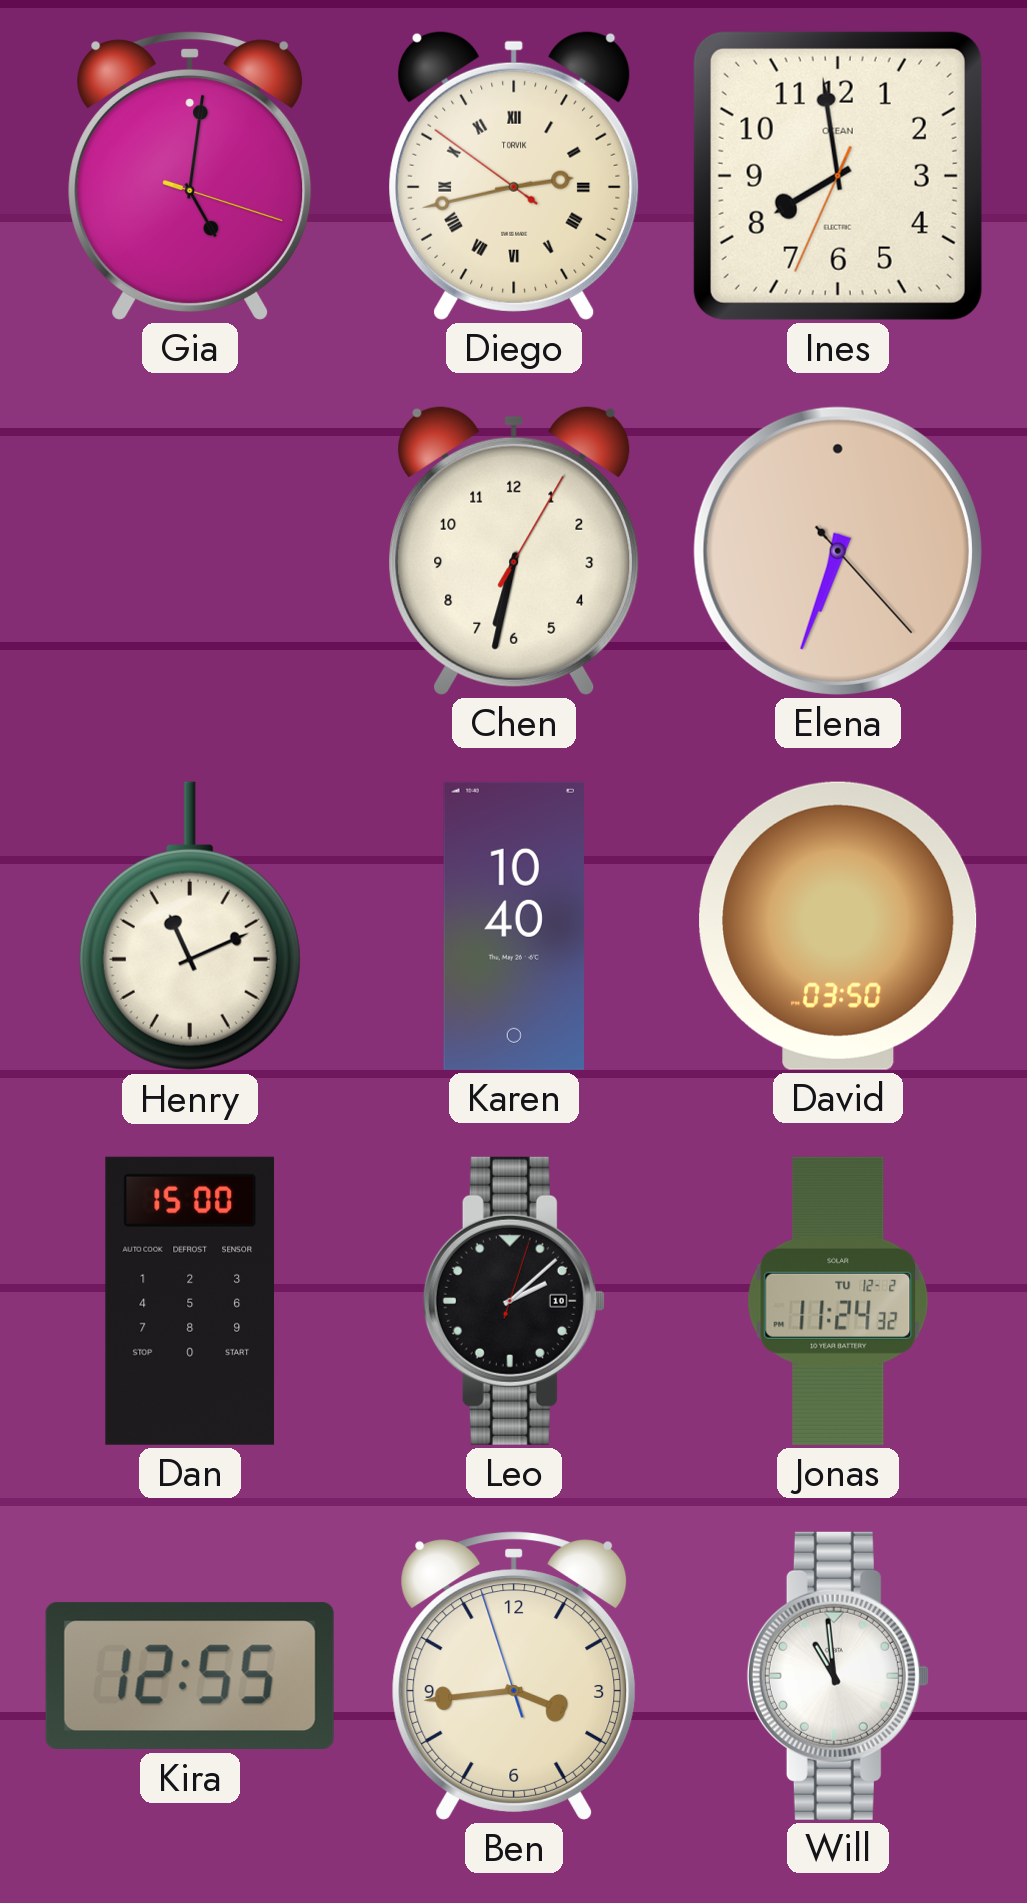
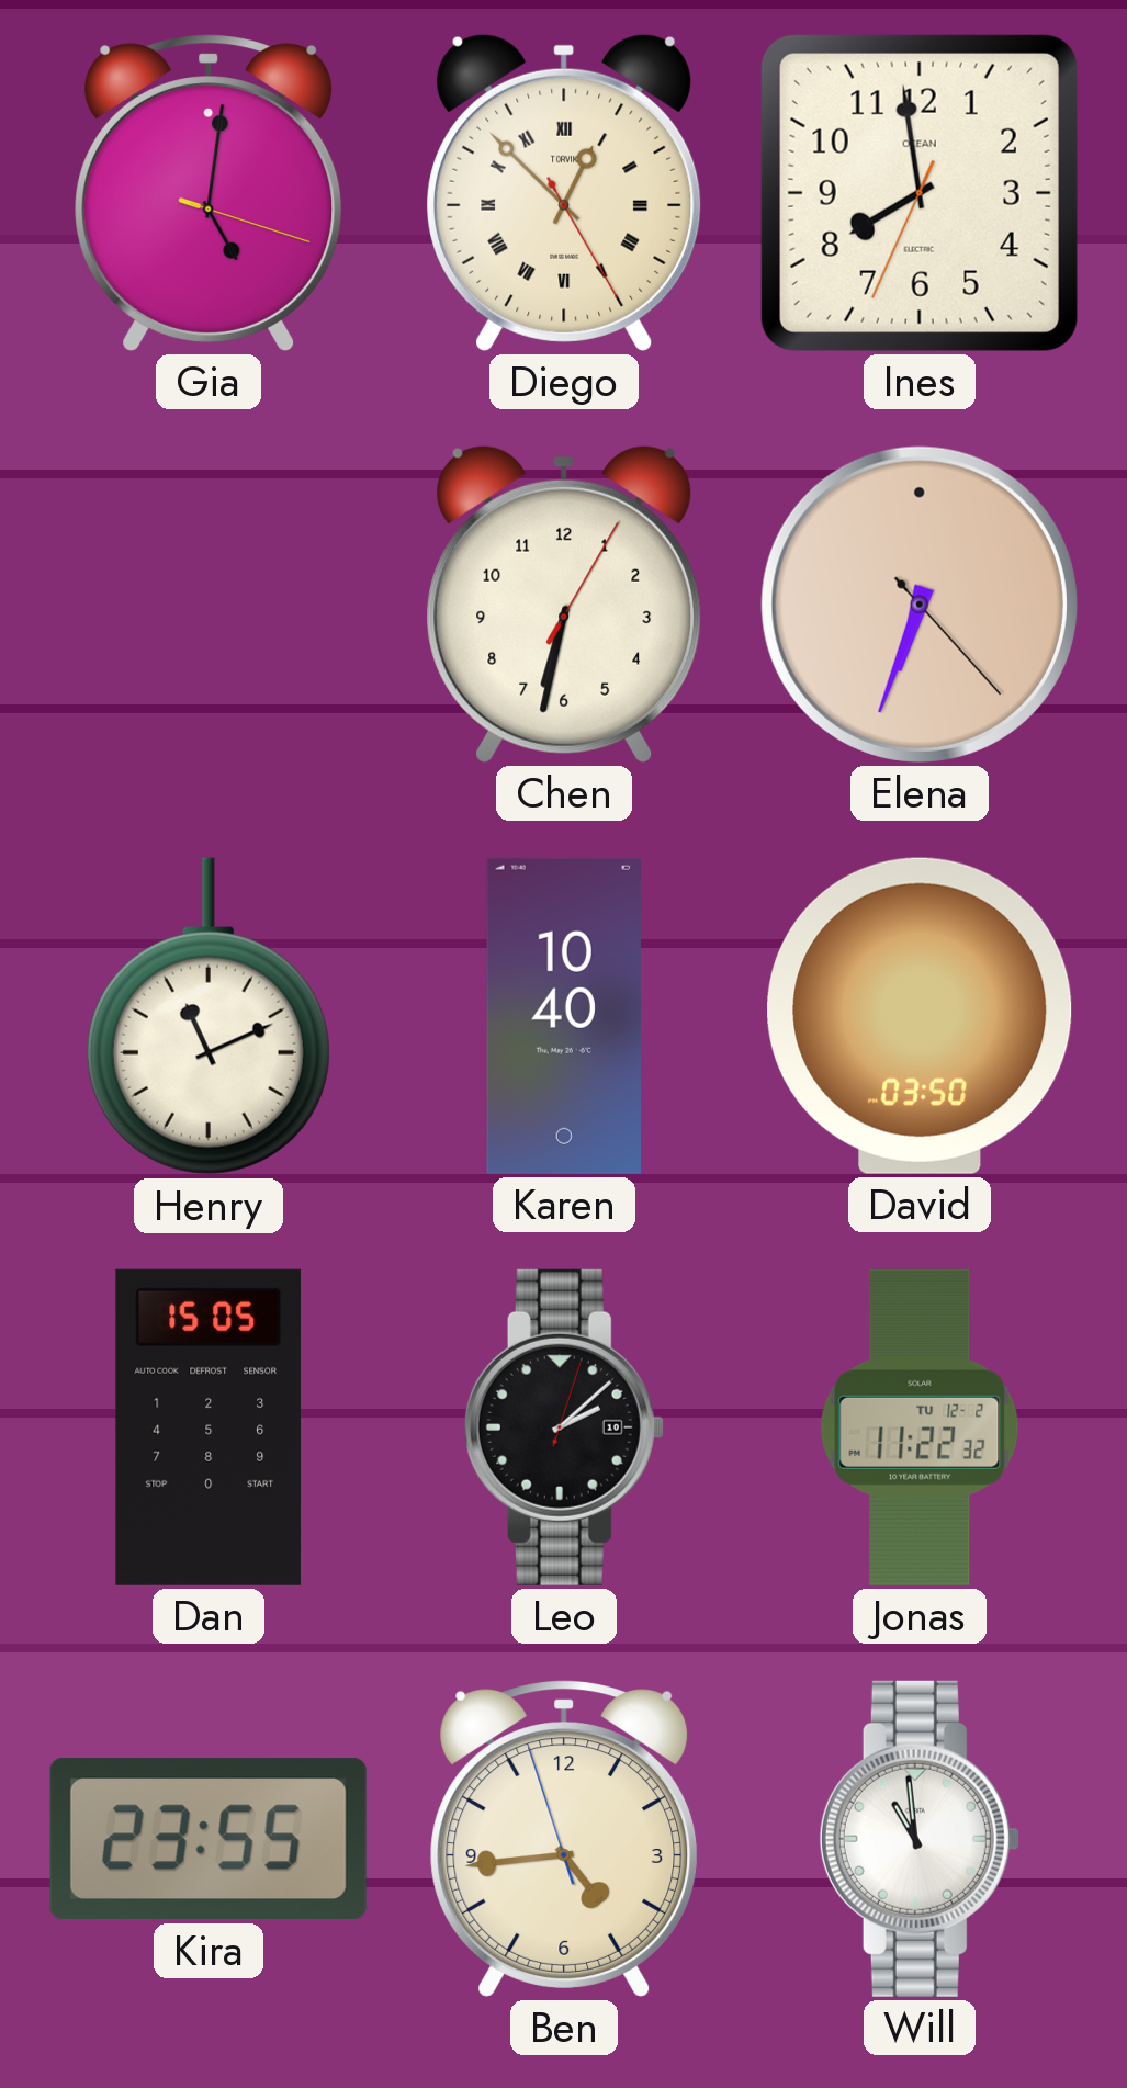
Diego: 2:42 -> 12:52
Dan: 15:00 -> 15:05
Jonas: 11:24 -> 11:22
Kira: 12:55 -> 23:55
Ben: 3:43 -> 4:43
